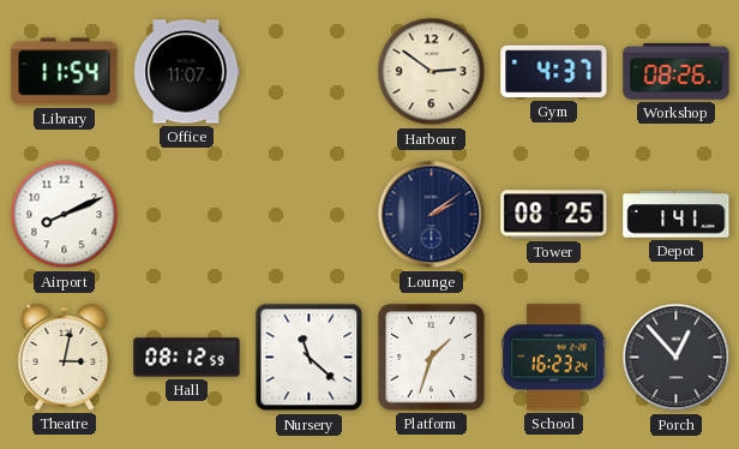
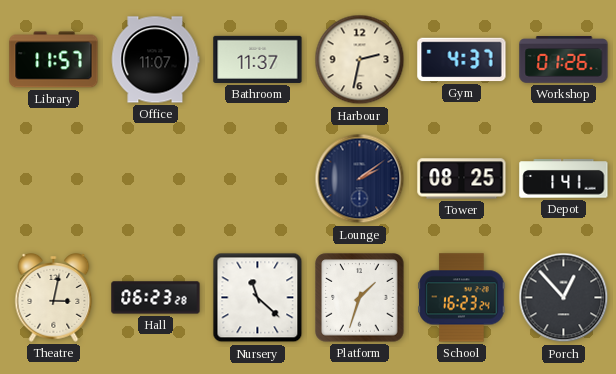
Library: 11:54 -> 11:57
Bathroom: none -> 11:37
Harbour: 2:51 -> 2:32
Workshop: 08:26 -> 01:26
Airport: 8:11 -> none
Hall: 08:12 -> 06:23
